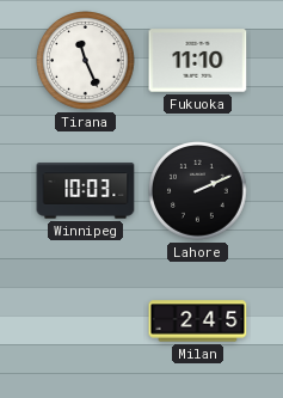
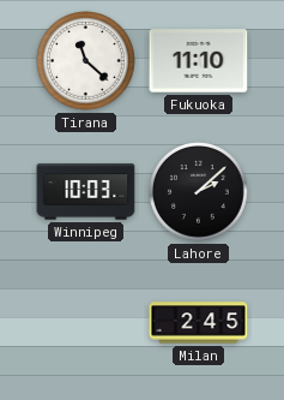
Tirana: 11:26 -> 11:22
Lahore: 2:11 -> 2:08
